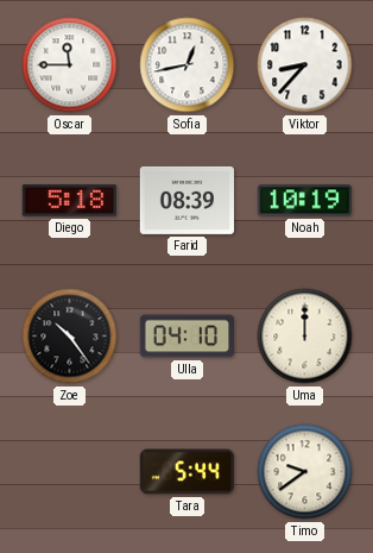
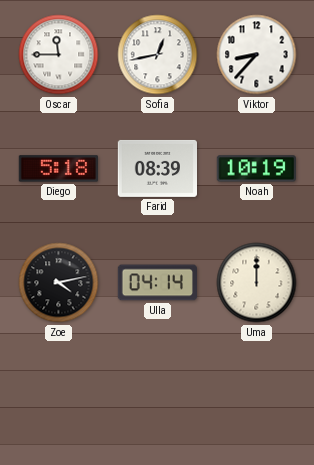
Zoe: 10:24 -> 4:13
Ulla: 04:10 -> 04:14
Tara: 5:44 -> none
Timo: 9:39 -> none
